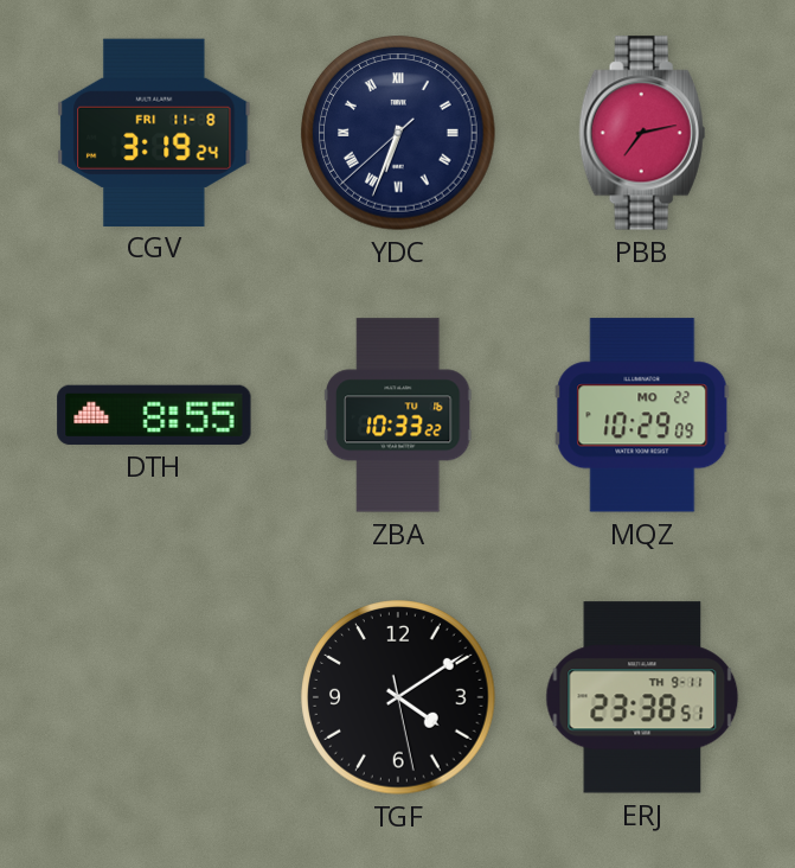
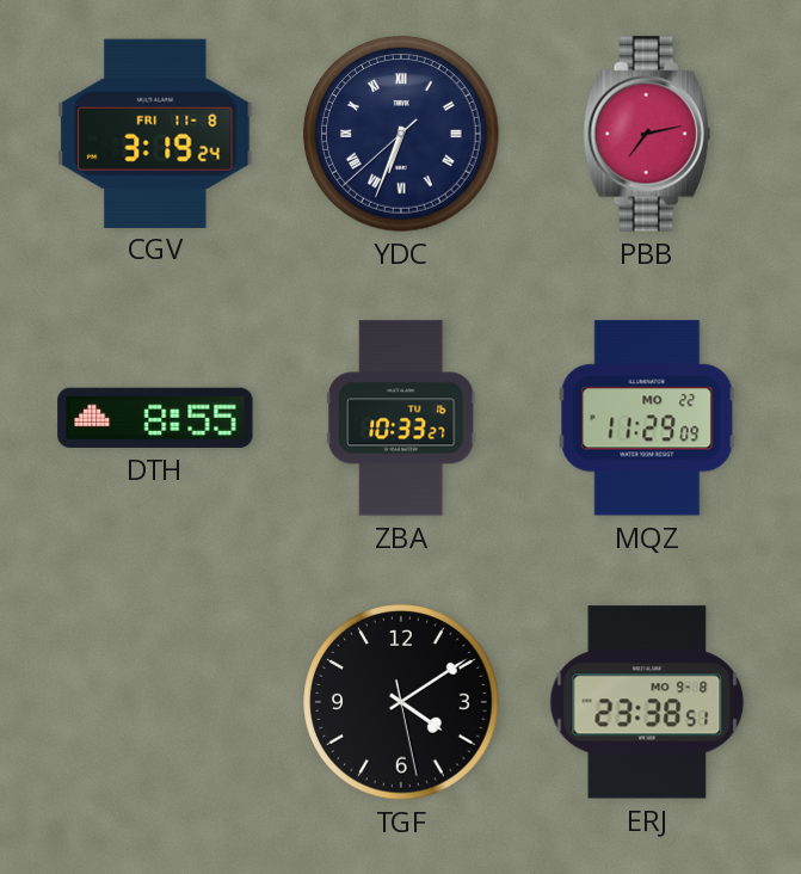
ZBA: 10:33:22 -> 10:33:27
MQZ: 10:29 -> 11:29
ERJ date: TH 9-11 -> MO 9-8
